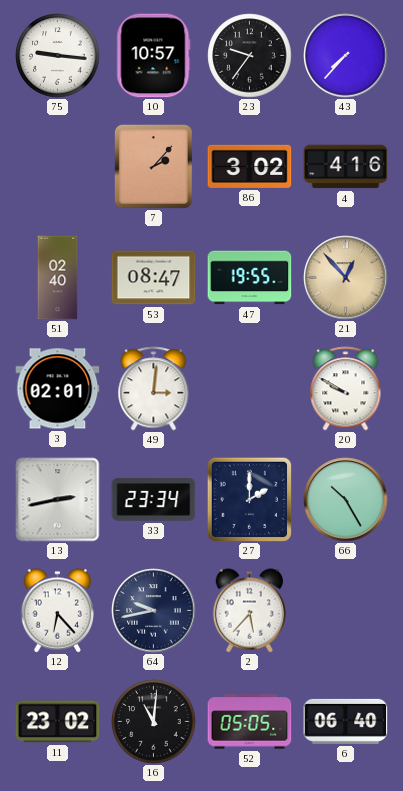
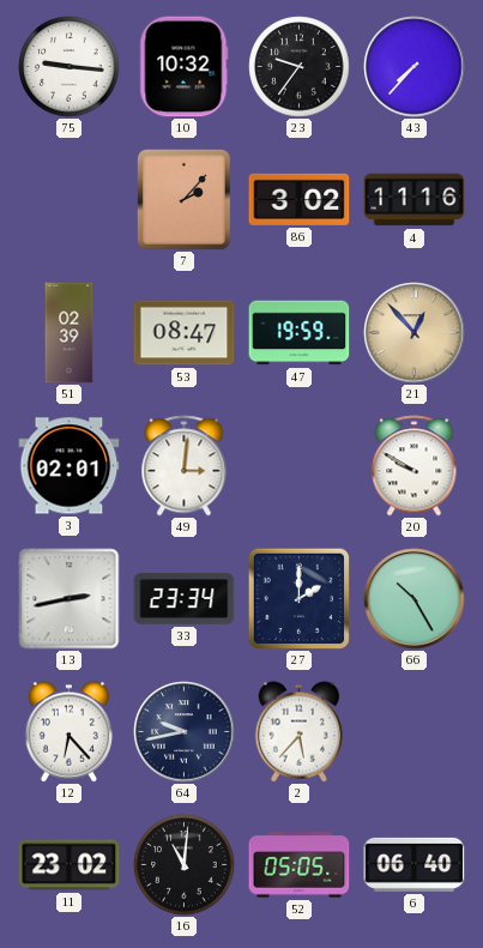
10: 10:57 -> 10:32
4: 4:16 -> 11:16
51: 02:40 -> 02:39
47: 19:55 -> 19:59
